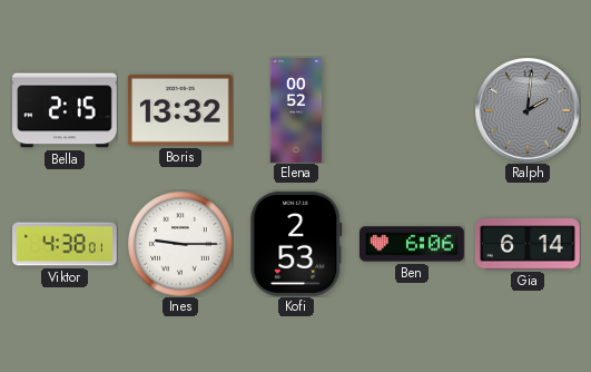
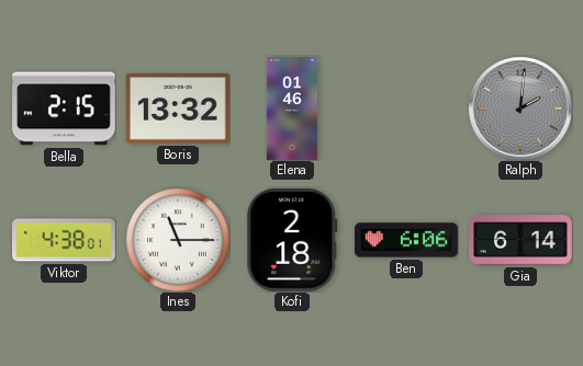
Elena: 00:52 -> 01:46
Ines: 9:15 -> 11:15
Kofi: 2:53 -> 2:18
